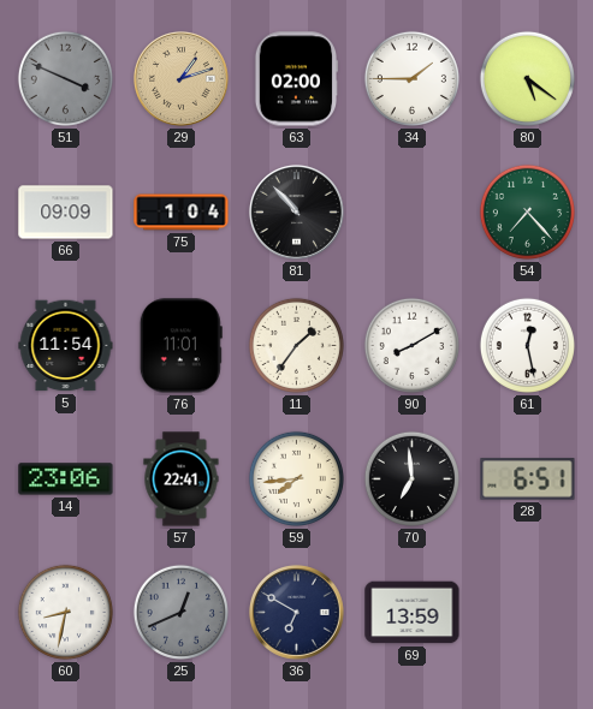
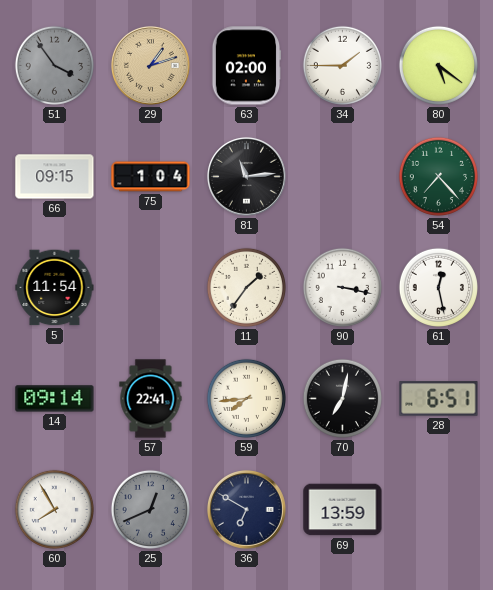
51: 3:49 -> 3:54
66: 09:09 -> 09:15
81: 10:53 -> 11:14
76: 11:01 -> none
90: 8:10 -> 3:17
14: 23:06 -> 09:14
70: 6:59 -> 7:02
60: 8:32 -> 7:55
